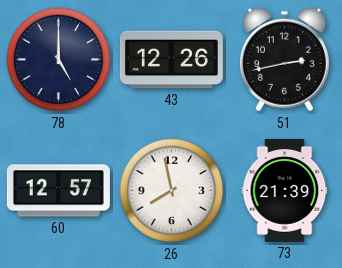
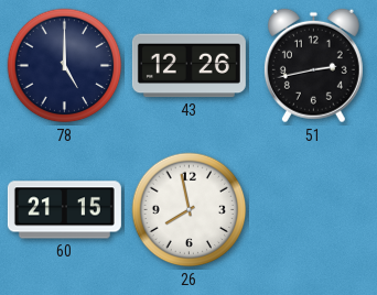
60: 12:57 -> 21:15
73: 21:39 -> none
